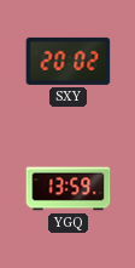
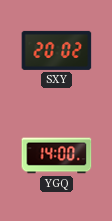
YGQ: 13:59 -> 14:00
